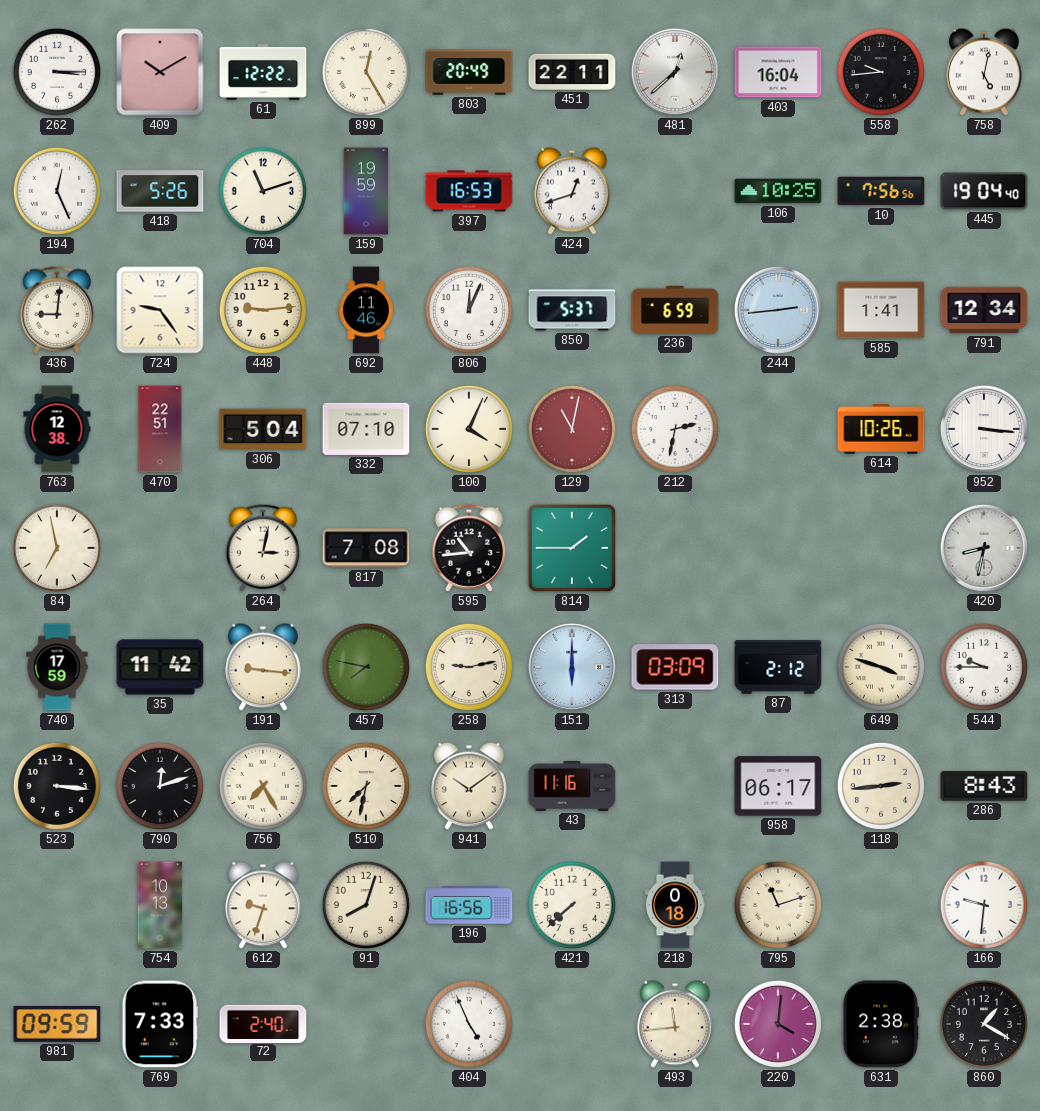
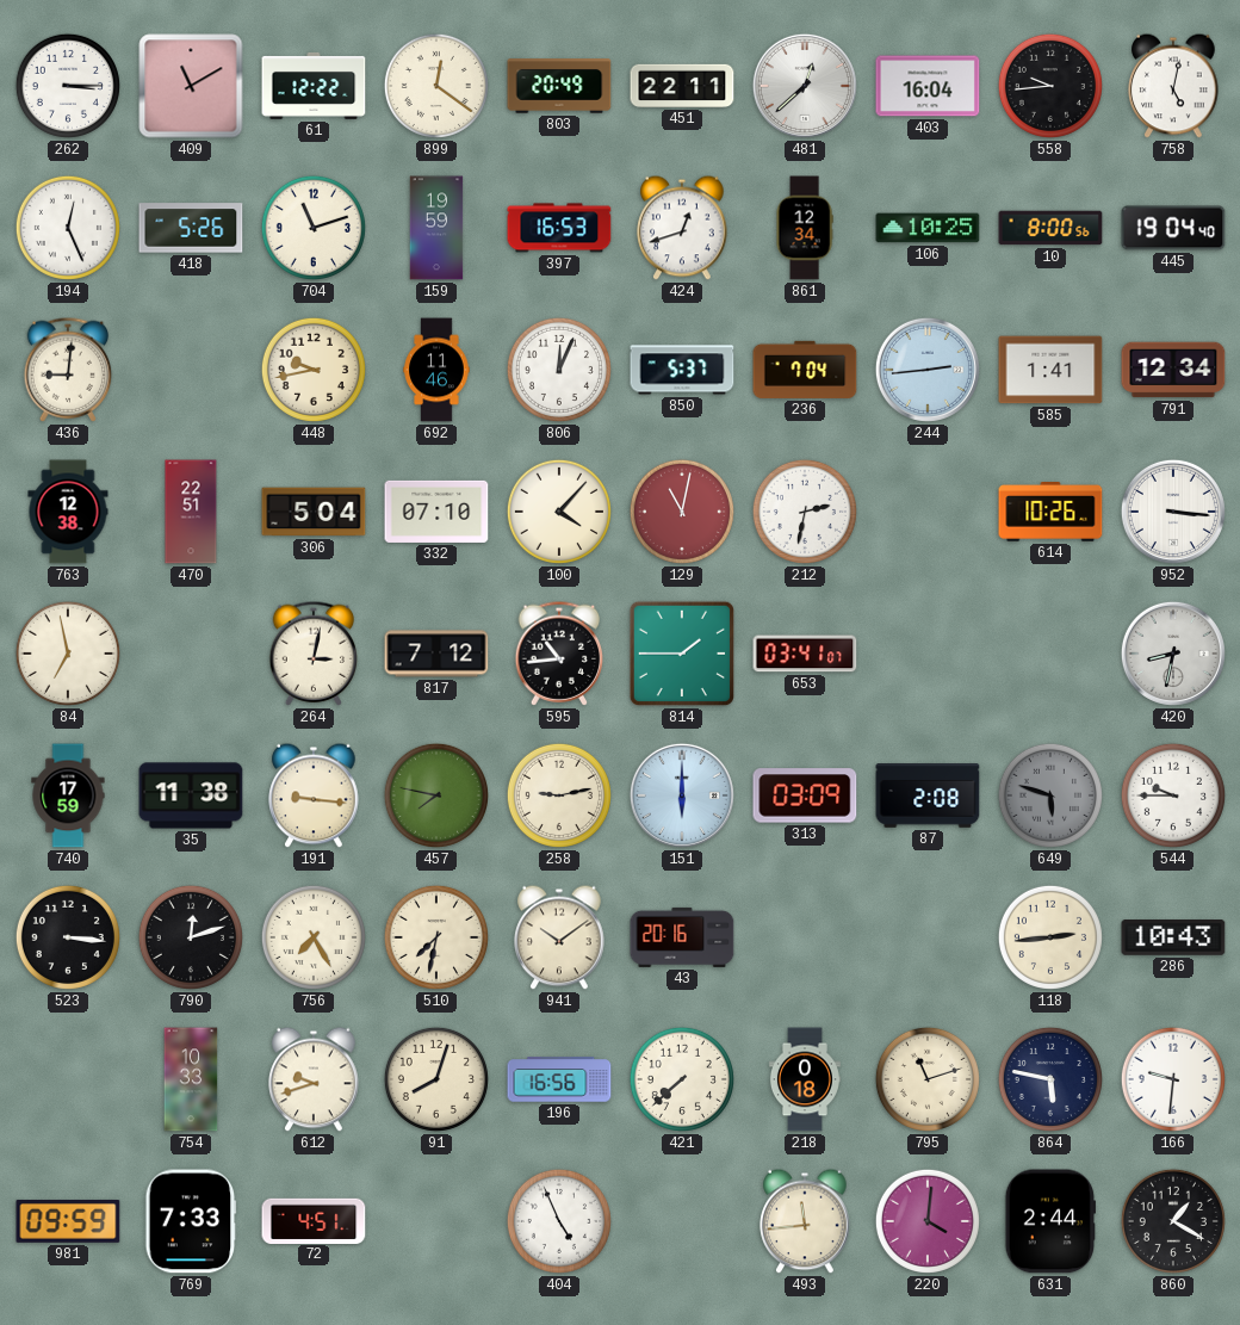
409: 10:10 -> 11:10
899: 12:25 -> 12:21
861: none -> 12:34
10: 7:56 -> 8:00
724: 9:24 -> none
448: 9:14 -> 9:43
236: 6:59 -> 7:04
100: 4:04 -> 4:07
817: 7:08 -> 7:12
653: none -> 03:41
35: 11:42 -> 11:38
87: 2:12 -> 2:08
649: 3:48 -> 5:48
649 dial: cream -> grey
43: 11:16 -> 20:16
958: 06:17 -> none
286: 8:43 -> 10:43
754: 10:13 -> 10:33
612: 9:33 -> 9:42
864: none -> 5:47
72: 2:40 -> 4:51
631: 2:38 -> 2:44
